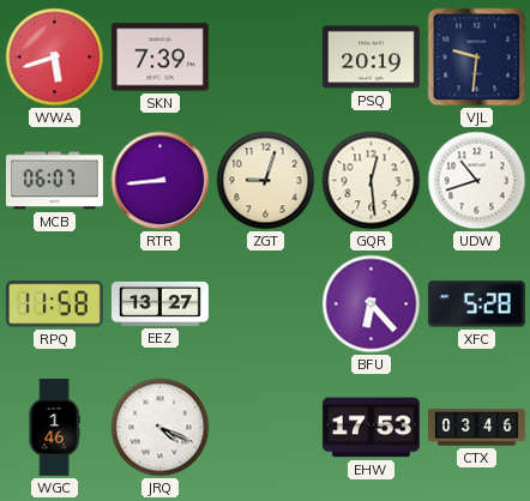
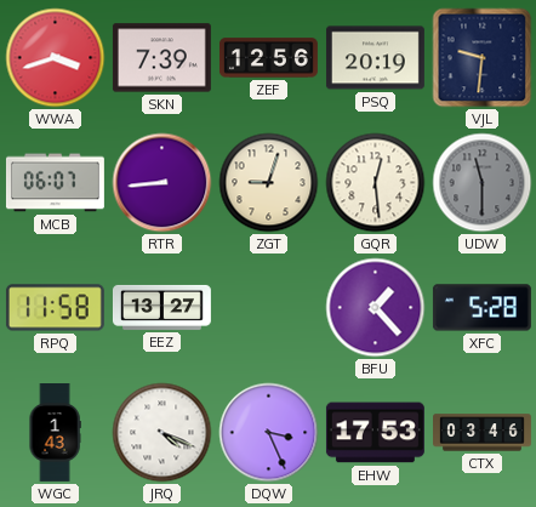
WWA: 5:42 -> 3:42
ZEF: none -> 12:56
UDW: 10:42 -> 11:30
UDW dial: white -> grey
BFU: 6:23 -> 1:23
WGC: 1:46 -> 1:43
DQW: none -> 3:26
